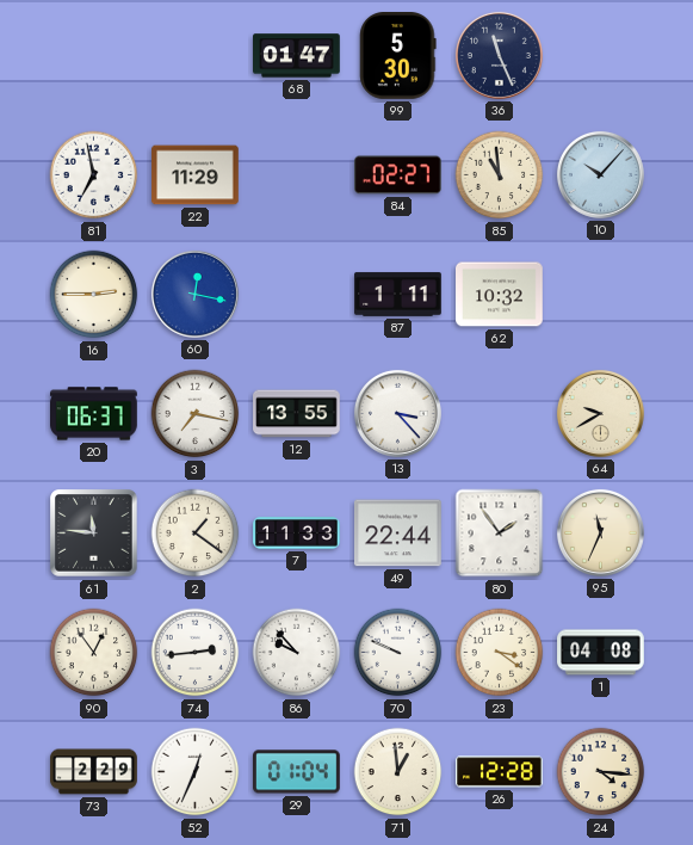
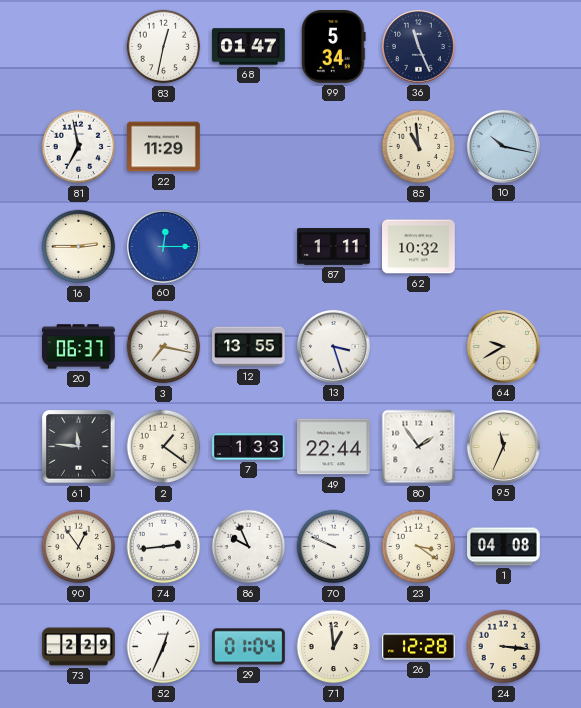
83: none -> 12:32
99: 5:30 -> 5:34
84: 02:27 -> none
10: 10:07 -> 10:17
60: 12:17 -> 12:15
13: 3:23 -> 3:27
7: 11:33 -> 1:33
86: 9:53 -> 9:56
24: 4:16 -> 3:16
